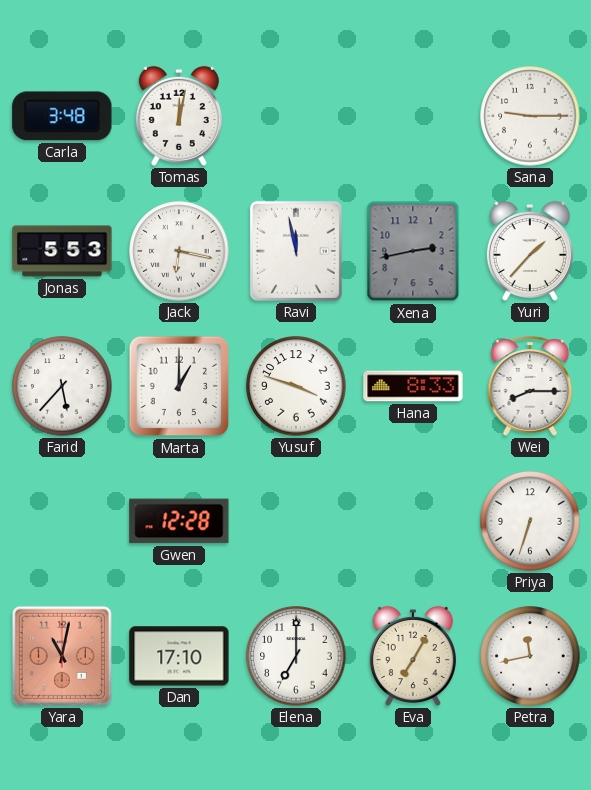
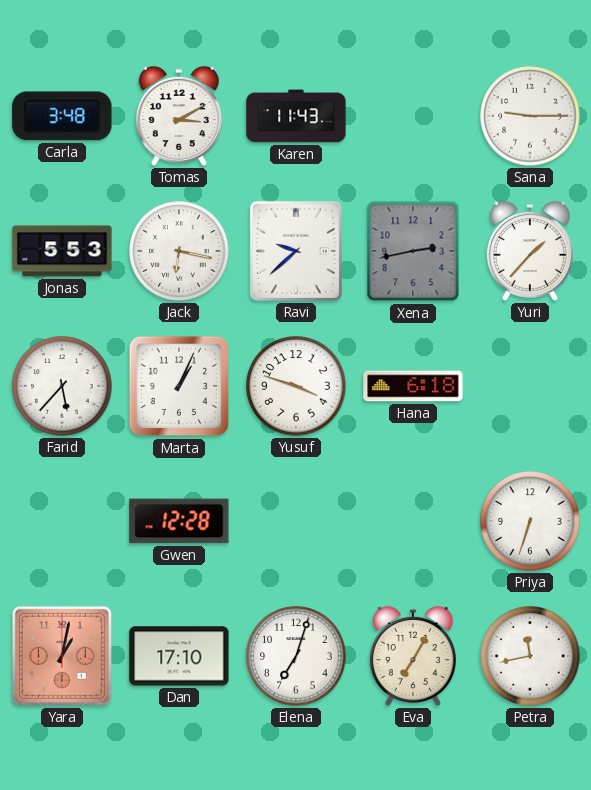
Tomas: 12:02 -> 3:10
Karen: none -> 11:43
Ravi: 11:58 -> 9:38
Marta: 1:00 -> 1:04
Hana: 8:33 -> 6:18
Wei: 8:15 -> none
Yara: 11:02 -> 1:02
Elena: 7:00 -> 7:03
